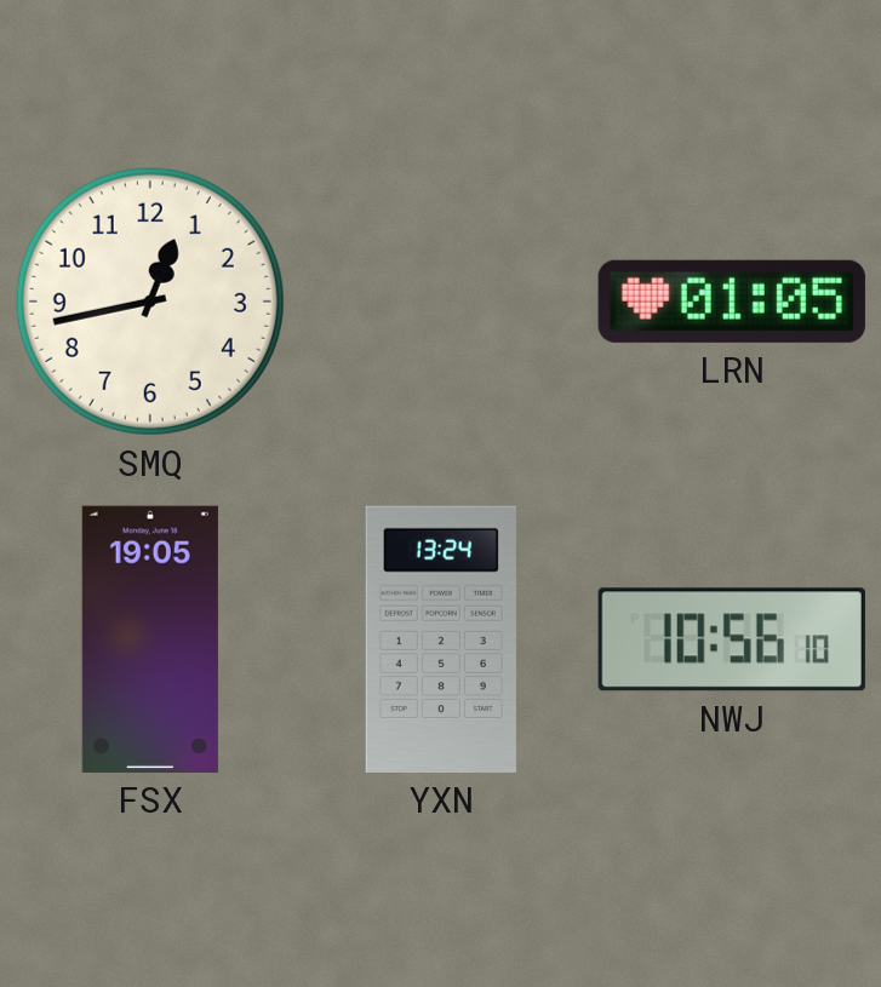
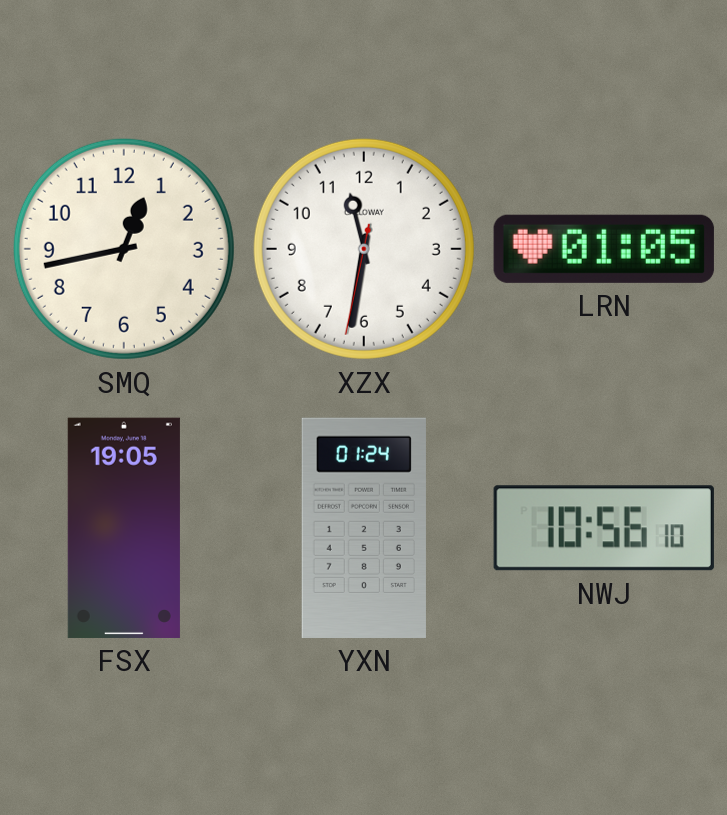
XZX: none -> 11:31
YXN: 13:24 -> 01:24
